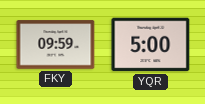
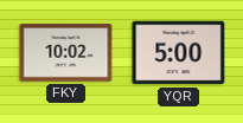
FKY: 09:59 -> 10:02
